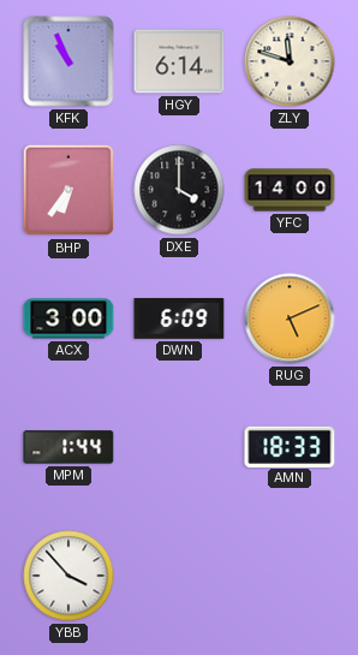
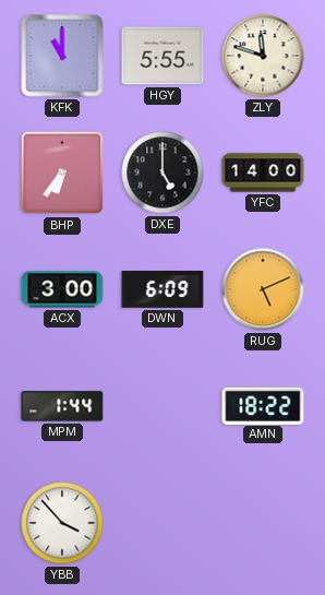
KFK: 10:56 -> 11:00
HGY: 6:14 -> 5:55
DXE: 4:00 -> 5:00
AMN: 18:33 -> 18:22
